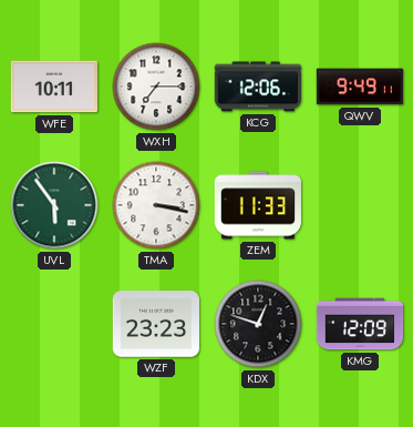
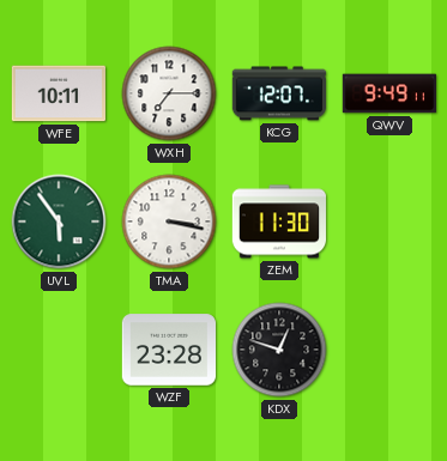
KCG: 12:06 -> 12:07
ZEM: 11:33 -> 11:30
WZF: 23:23 -> 23:28
KMG: 12:09 -> none
